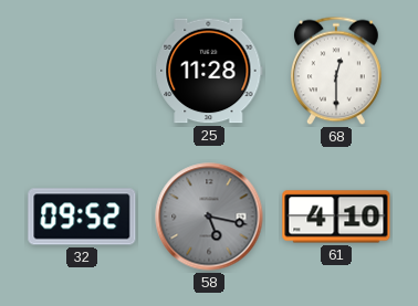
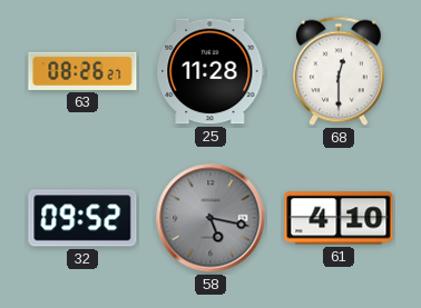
63: none -> 08:26
